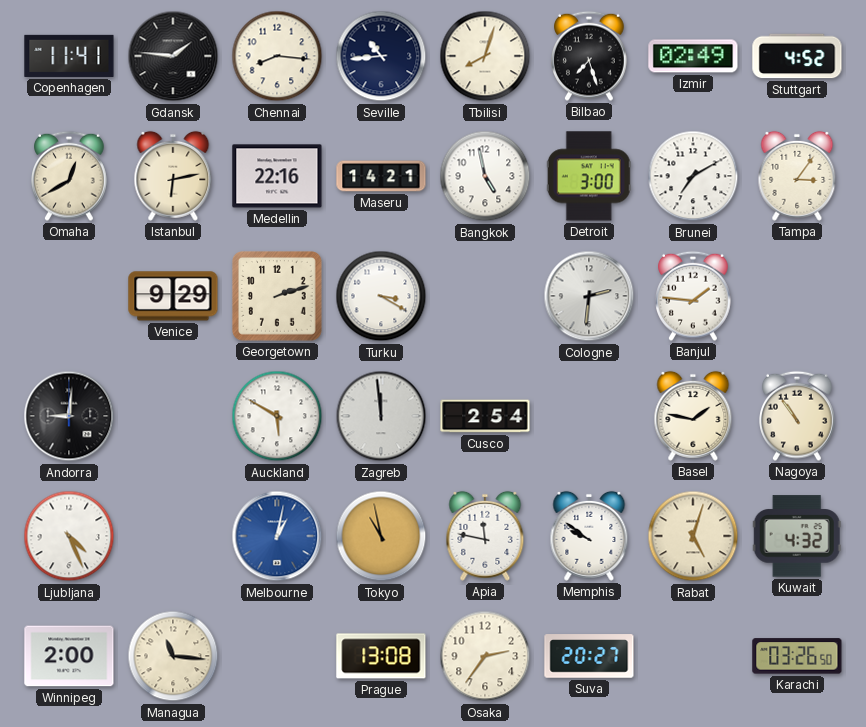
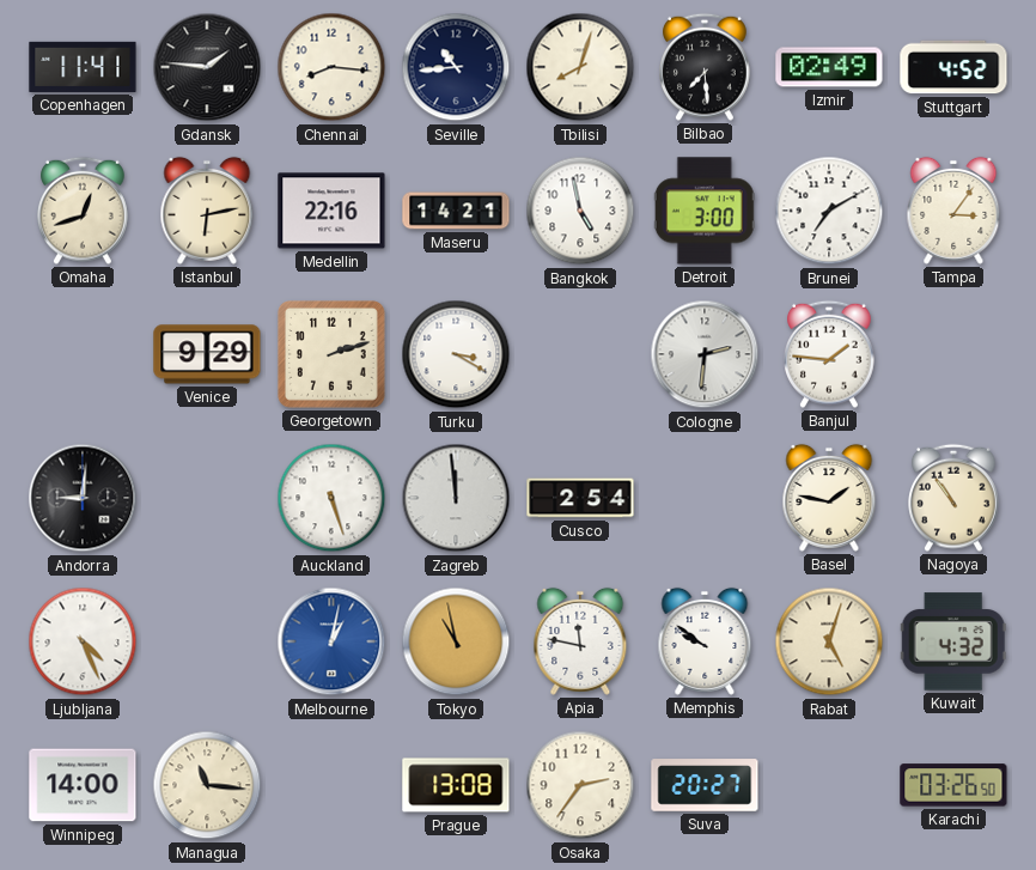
Bilbao: 7:27 -> 7:29
Omaha: 12:40 -> 12:42
Auckland: 5:50 -> 5:27
Winnipeg: 2:00 -> 14:00
